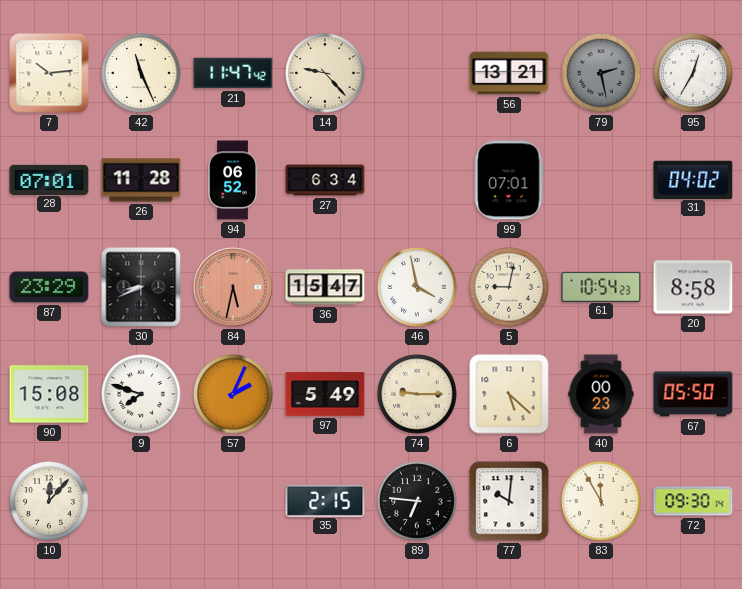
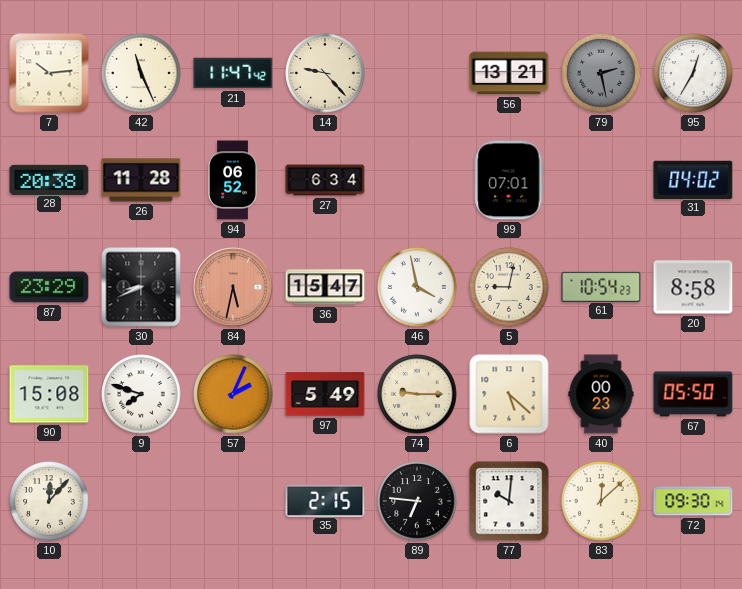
28: 07:01 -> 20:38
83: 11:55 -> 12:08
